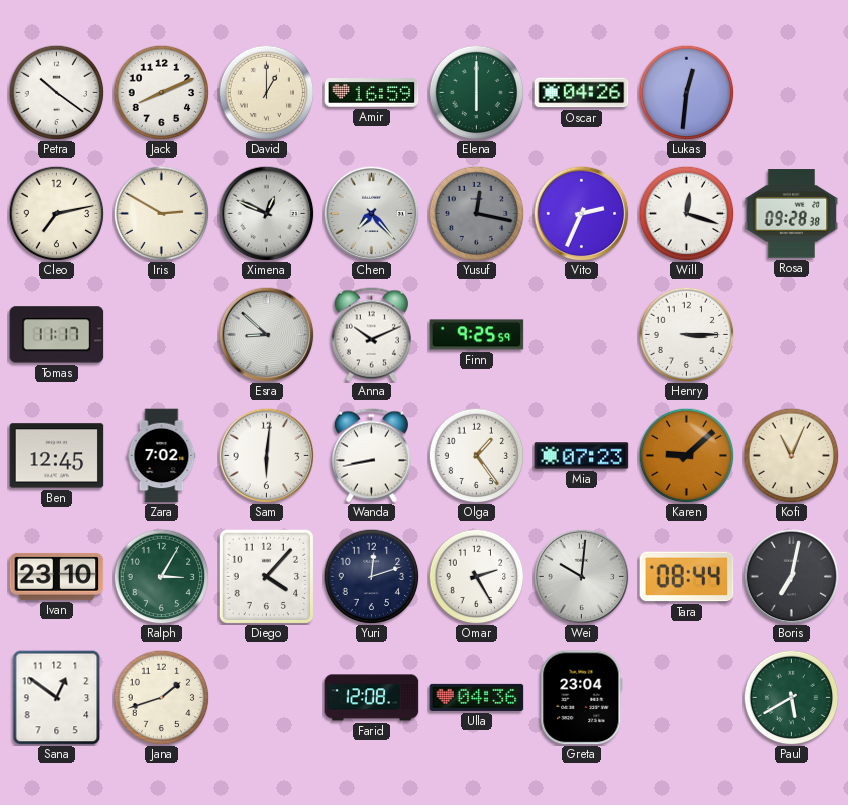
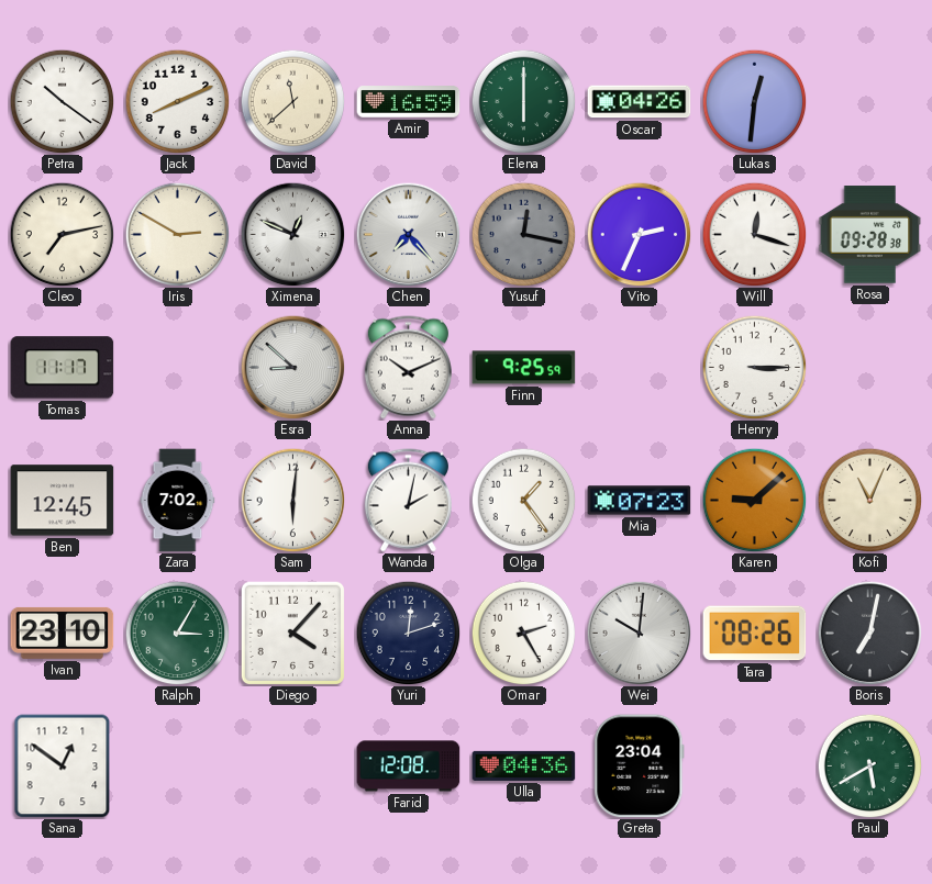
David: 1:00 -> 11:38
Wanda: 8:43 -> 2:02
Tara: 08:44 -> 08:26
Jana: 1:42 -> none
